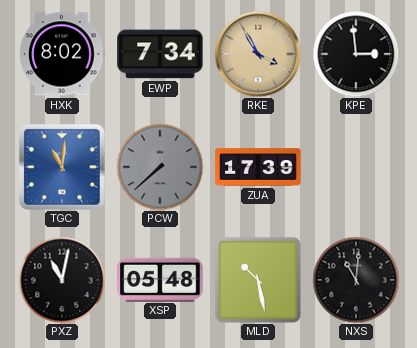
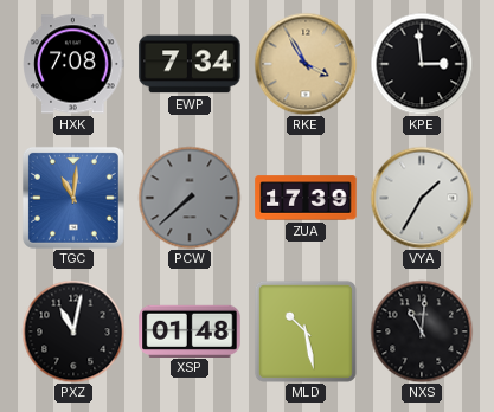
HXK: 8:02 -> 7:08
VYA: none -> 1:35
XSP: 05:48 -> 01:48
